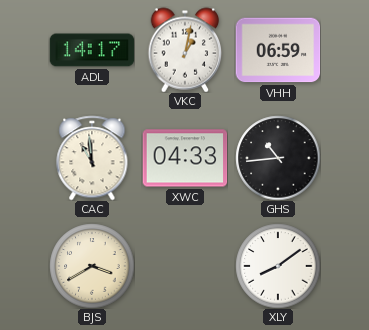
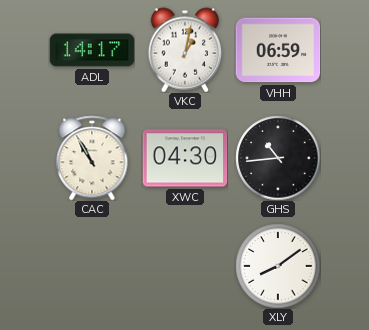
CAC: 10:59 -> 10:55
XWC: 04:33 -> 04:30
BJS: 3:40 -> none
